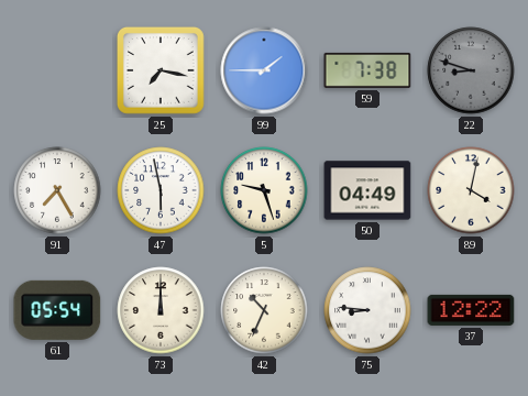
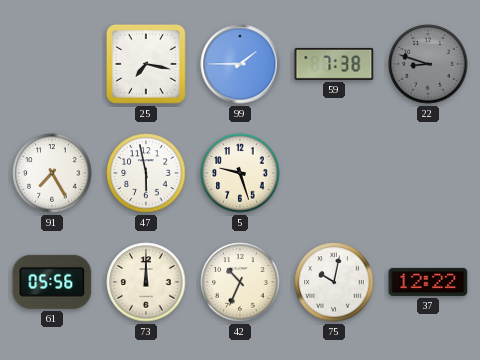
50: 04:49 -> none
89: 4:02 -> none
61: 05:54 -> 05:56
75: 8:46 -> 10:02
